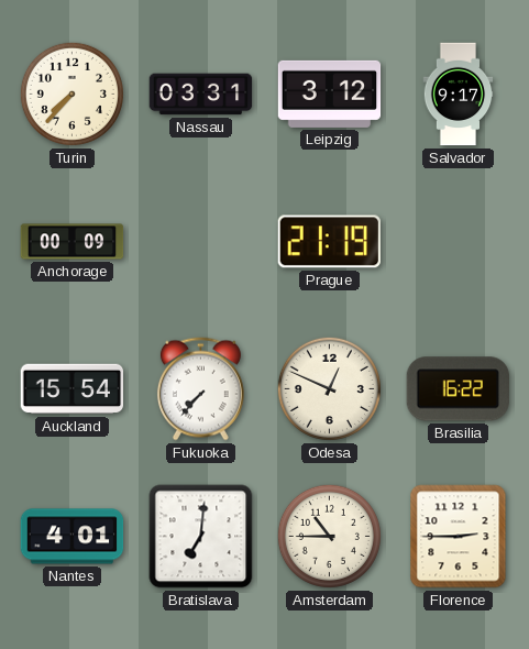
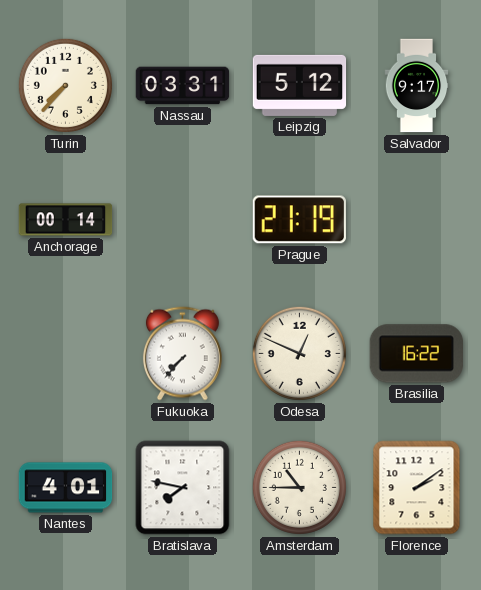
Leipzig: 3:12 -> 5:12
Anchorage: 00:09 -> 00:14
Auckland: 15:54 -> none
Bratislava: 7:01 -> 7:47
Florence: 2:45 -> 2:09
